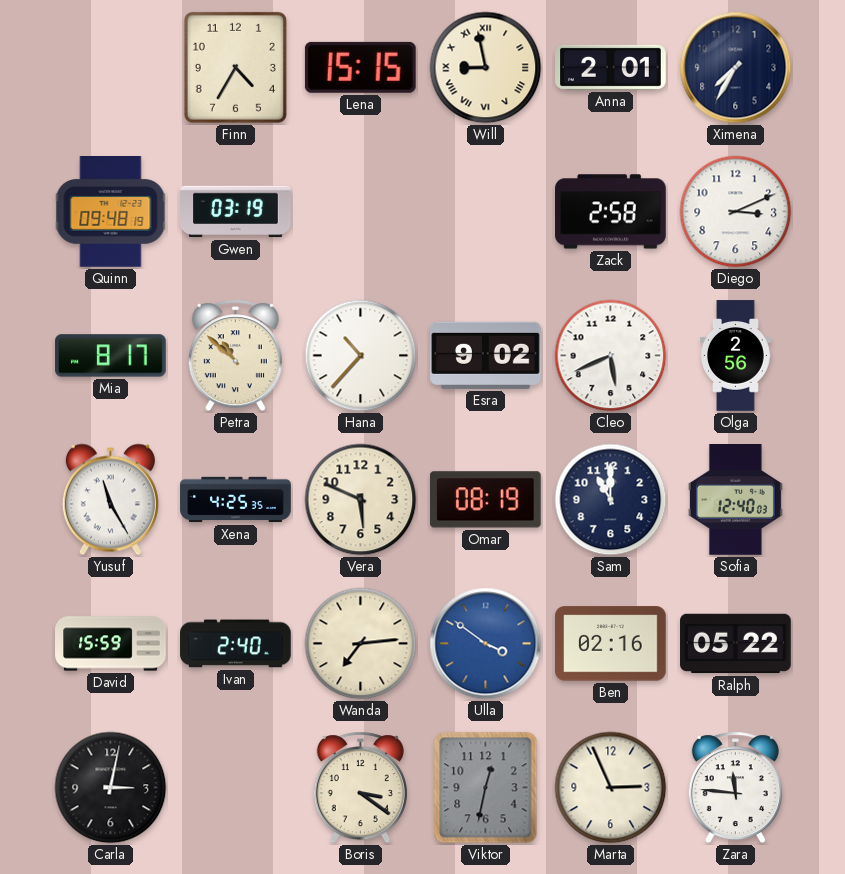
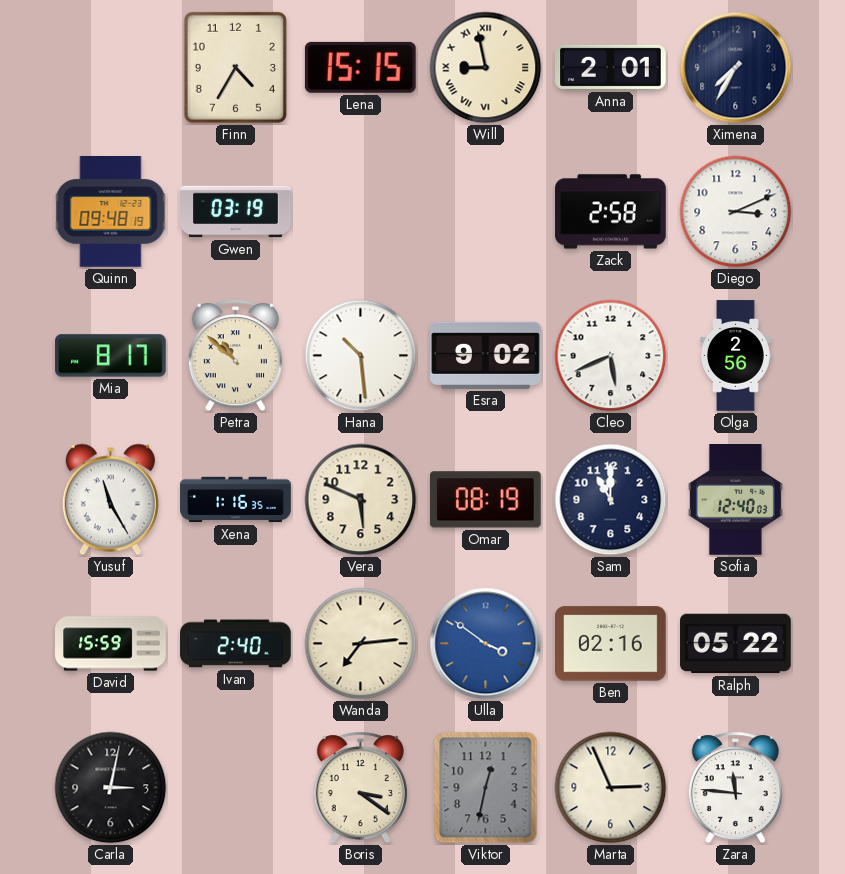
Hana: 10:37 -> 10:29
Xena: 4:25 -> 1:16
